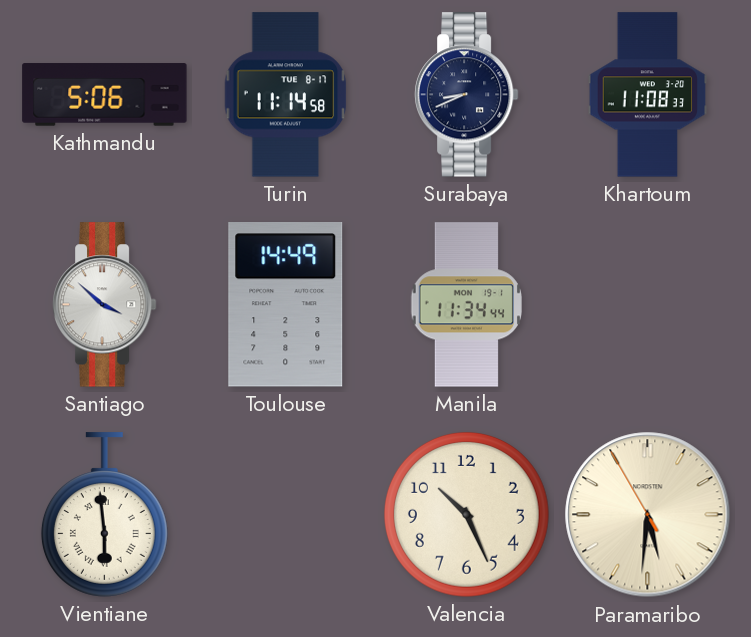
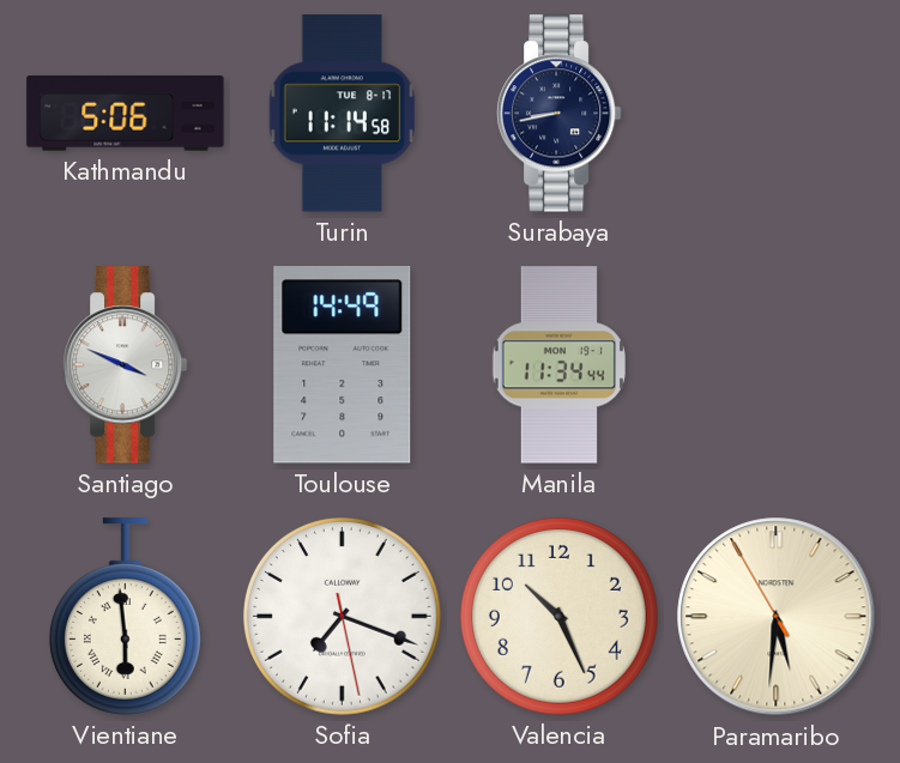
Surabaya: 8:41 -> 8:43
Khartoum: 11:08 -> none
Santiago: 3:52 -> 3:49
Sofia: none -> 7:18
